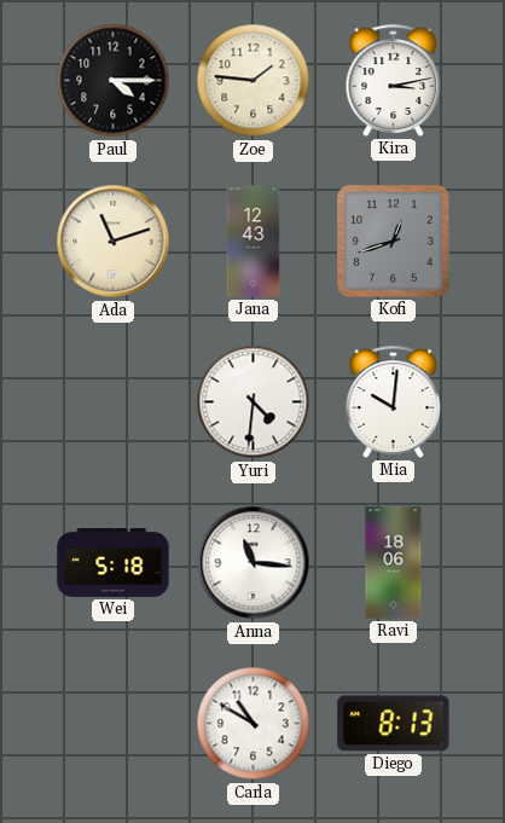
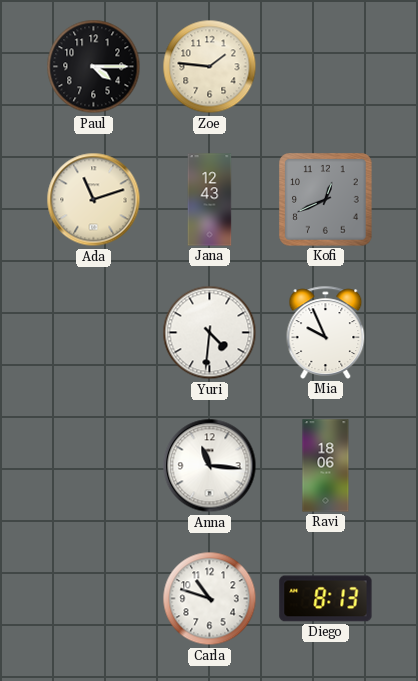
Kira: 3:13 -> none
Kofi: 12:42 -> 12:41
Mia: 10:01 -> 9:56
Wei: 5:18 -> none
Carla: 10:50 -> 10:48
